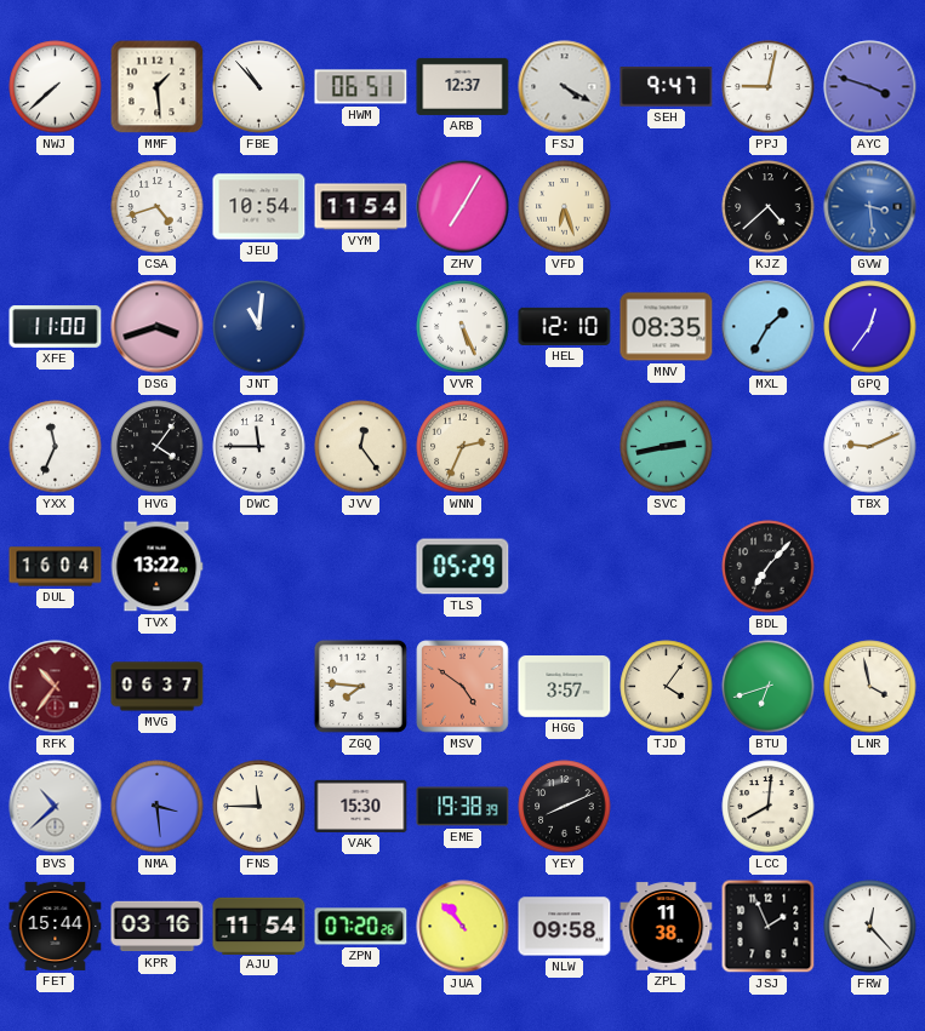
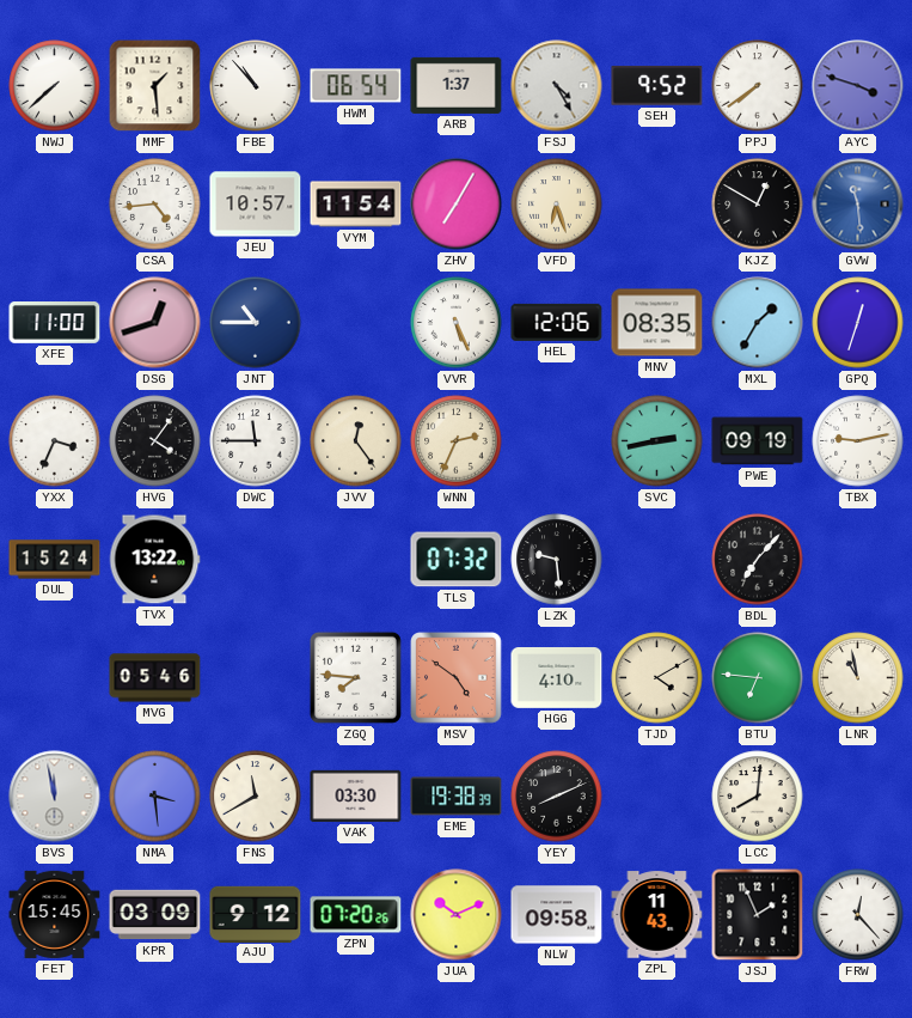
HWM: 06:51 -> 06:54
ARB: 12:37 -> 1:37
FSJ: 4:20 -> 4:25
SEH: 9:47 -> 9:52
PPJ: 9:02 -> 7:39
CSA: 4:42 -> 4:44
JEU: 10:54 -> 10:57
KJZ: 4:38 -> 12:50
GVW: 3:29 -> 11:29
DSG: 3:42 -> 12:42
JNT: 11:01 -> 10:45
HEL: 12:10 -> 12:06
GPQ: 12:36 -> 12:33
YXX: 11:34 -> 3:34
PWE: none -> 09:19
TBX: 9:11 -> 9:13
DUL: 16:04 -> 15:24
TLS: 05:29 -> 07:32
LZK: none -> 9:29
RFK: 10:36 -> none
MVG: 06:37 -> 05:46
HGG: 3:57 -> 4:10
TJD: 4:06 -> 4:10
BTU: 6:42 -> 6:46
LNR: 3:58 -> 10:58
BVS: 10:38 -> 11:58
FNS: 11:45 -> 11:40
VAK: 15:30 -> 03:30
FET: 15:44 -> 15:45
KPR: 03:16 -> 03:09
AJU: 11:54 -> 9:12
JUA: 10:53 -> 10:11
ZPL: 11:38 -> 11:43
